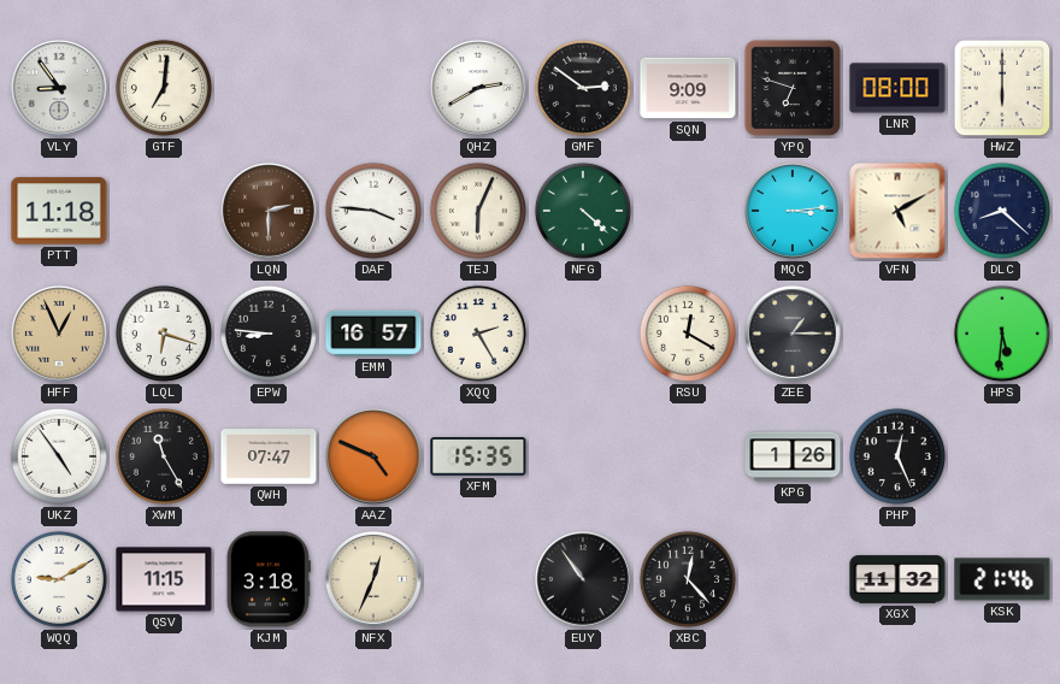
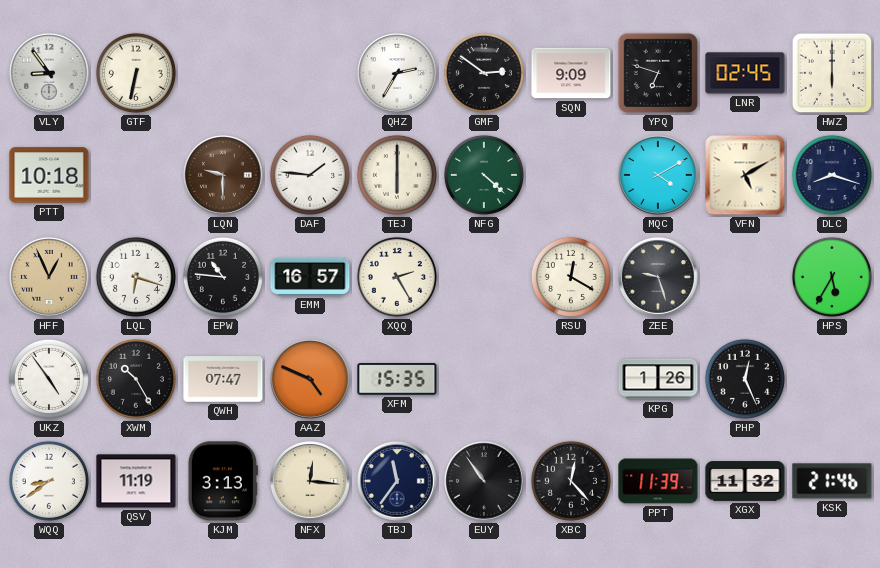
GTF: 7:01 -> 6:32
QHZ: 2:40 -> 2:35
LNR: 08:00 -> 02:45
PTT: 11:18 -> 10:18
LQN: 2:30 -> 9:30
DAF: 3:46 -> 1:46
TEJ: 6:04 -> 6:00
MQC: 3:14 -> 4:10
DLC: 8:22 -> 8:18
EPW: 8:46 -> 10:46
ZEE: 1:15 -> 9:27
HPS: 5:31 -> 5:35
XWM: 11:25 -> 10:25
WQQ: 9:10 -> 8:39
QSV: 11:15 -> 11:19
KJM: 3:18 -> 3:13
NFX: 12:34 -> 12:16
TBJ: none -> 11:36
PPT: none -> 11:39
